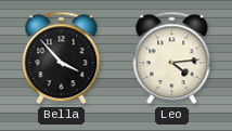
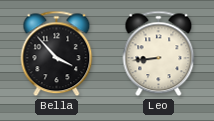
Leo: 4:14 -> 8:44
